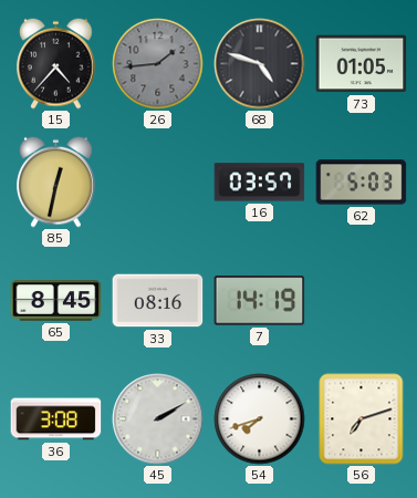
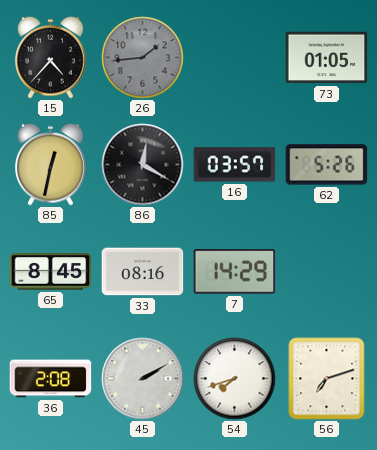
68: 4:48 -> none
86: none -> 12:20
62: 5:03 -> 5:26
7: 14:19 -> 14:29
36: 3:08 -> 2:08
